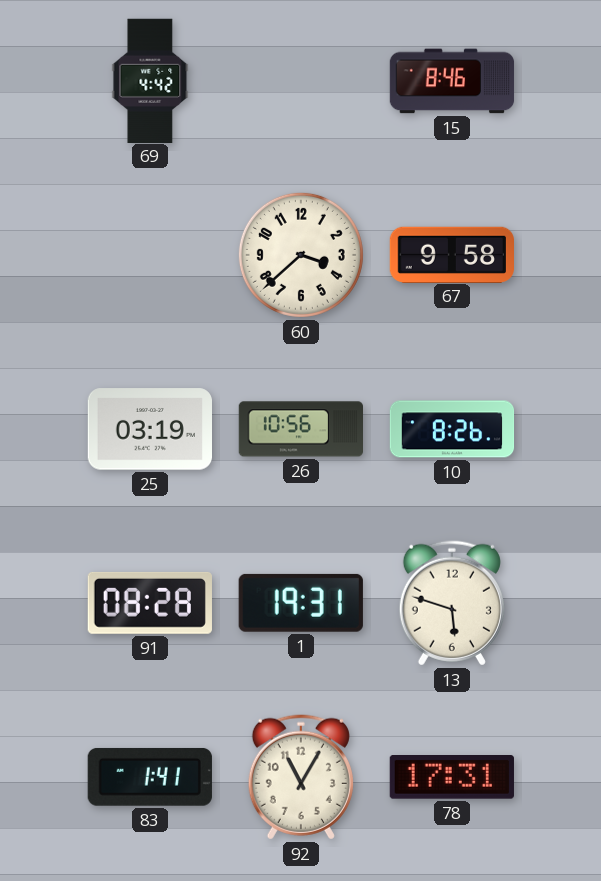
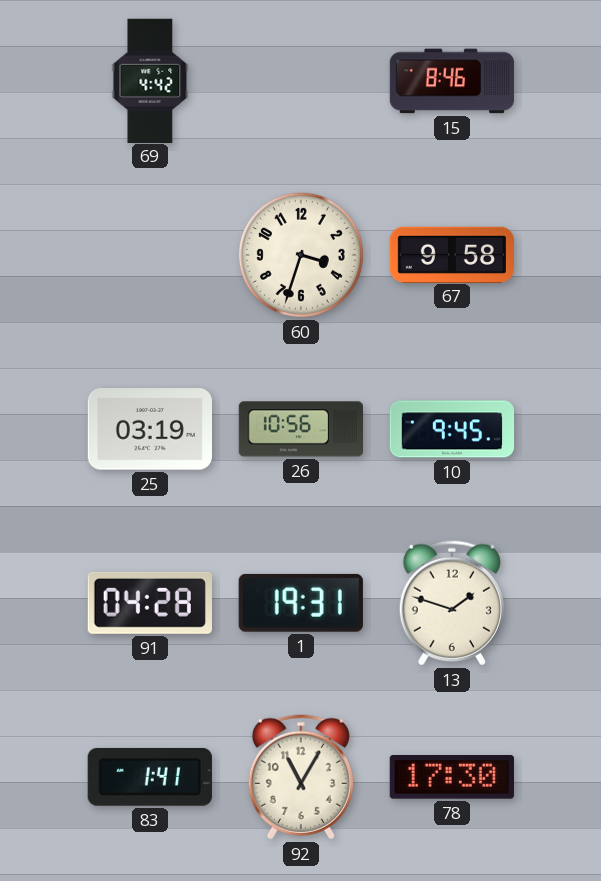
60: 3:38 -> 3:33
10: 8:26 -> 9:45
91: 08:28 -> 04:28
13: 5:48 -> 1:48
78: 17:31 -> 17:30
